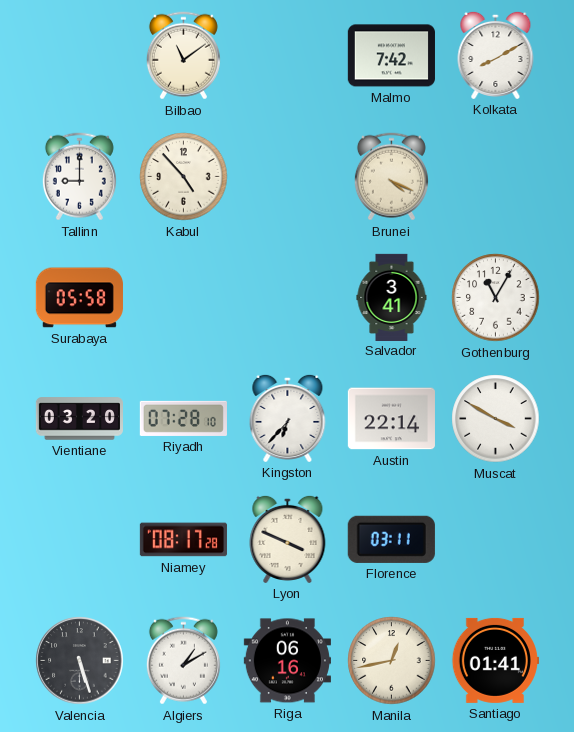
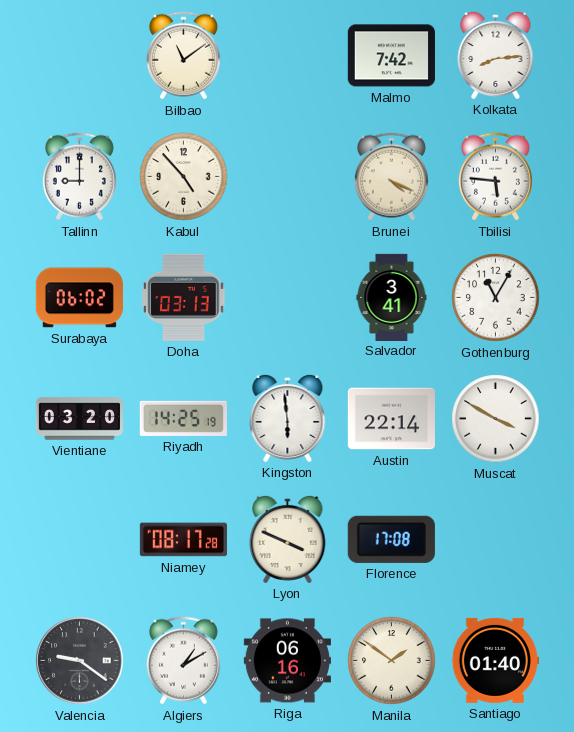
Kolkata: 8:10 -> 8:14
Tbilisi: none -> 5:46
Surabaya: 05:58 -> 06:02
Doha: none -> 03:13
Riyadh: 07:28 -> 14:25
Kingston: 6:37 -> 5:59
Florence: 03:11 -> 17:08
Valencia: 5:27 -> 9:21
Manila: 12:43 -> 1:51
Santiago: 01:41 -> 01:40
